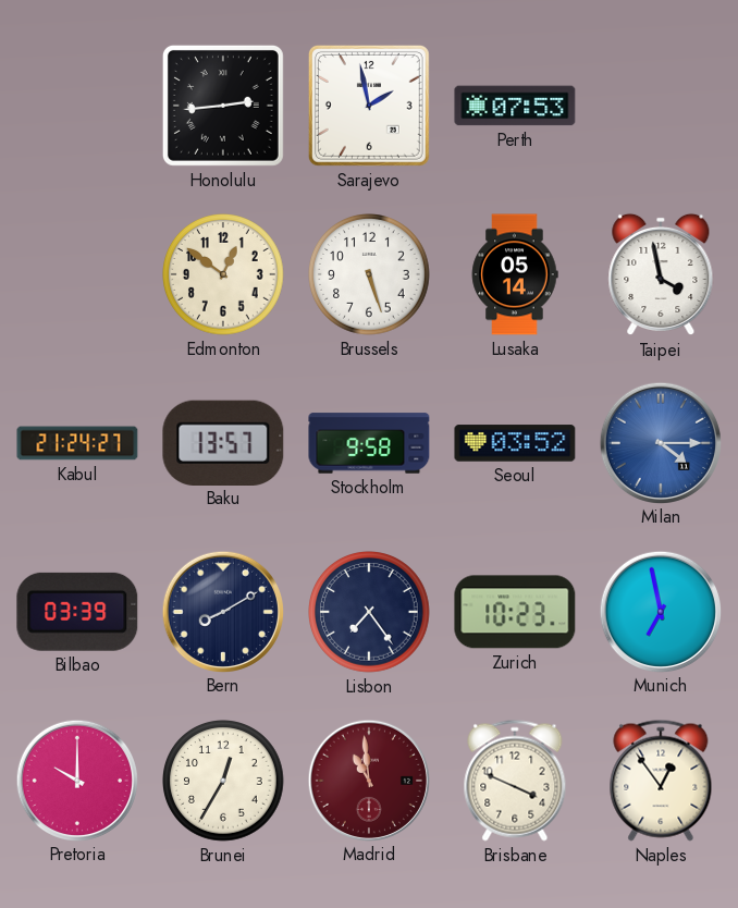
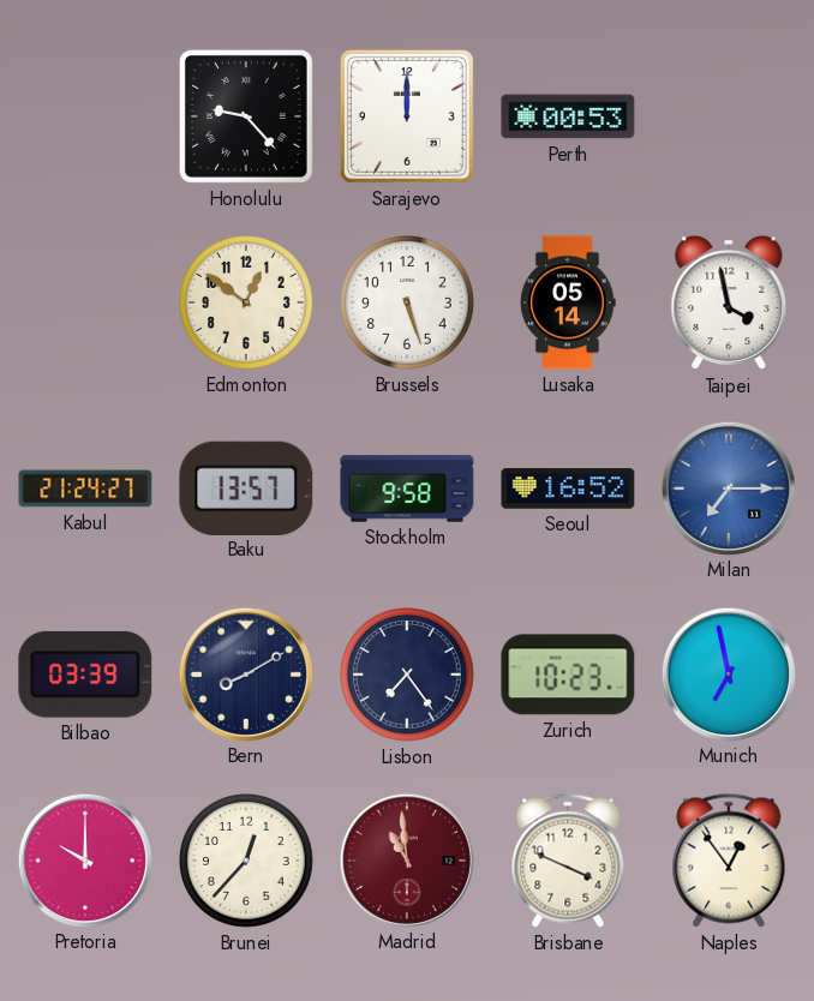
Honolulu: 2:44 -> 9:23
Sarajevo: 1:58 -> 12:00
Perth: 07:53 -> 00:53
Seoul: 03:52 -> 16:52
Milan: 4:15 -> 7:15
Brunei: 12:35 -> 12:37
